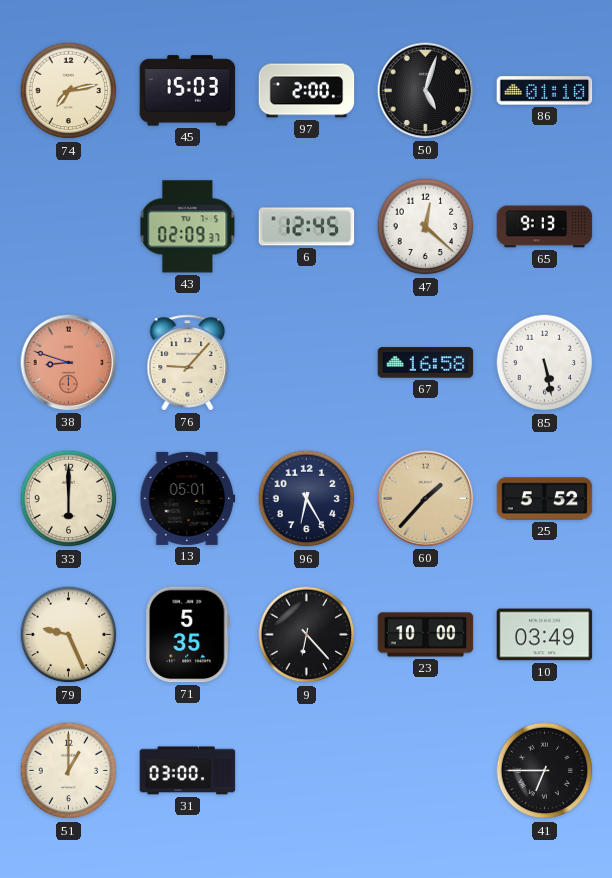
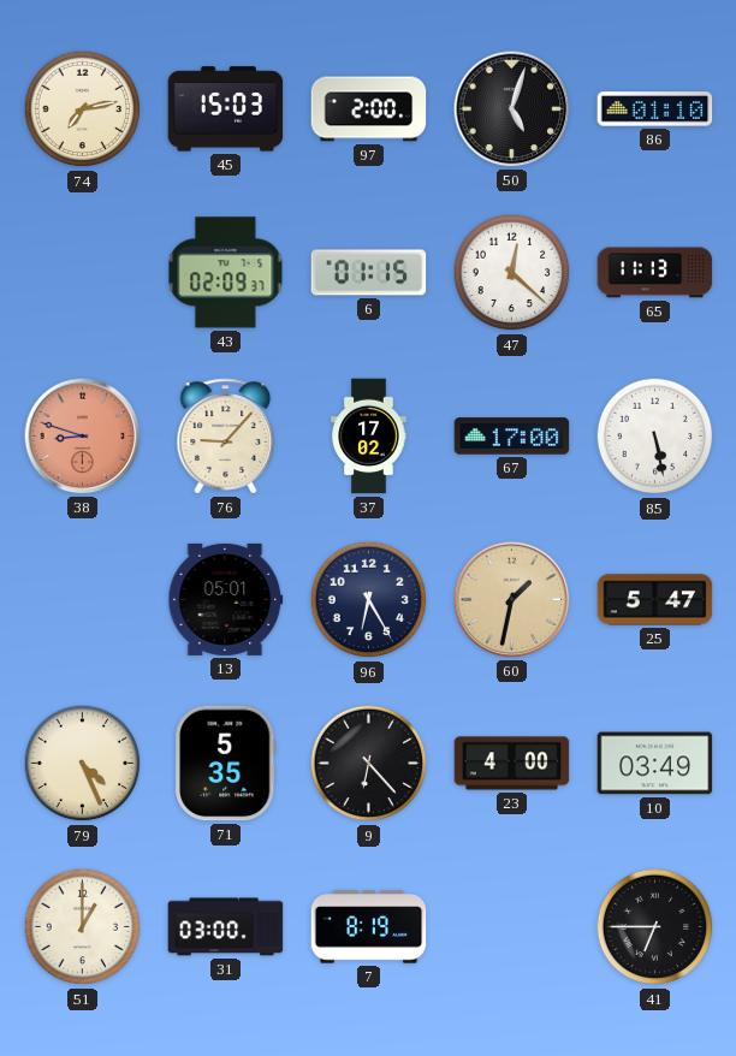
6: 12:45 -> 01:15
65: 9:13 -> 11:13
37: none -> 17:02
67: 16:58 -> 17:00
33: 6:00 -> none
60: 1:37 -> 1:32
25: 5:52 -> 5:47
79: 9:26 -> 4:26
23: 10:00 -> 4:00
7: none -> 8:19
